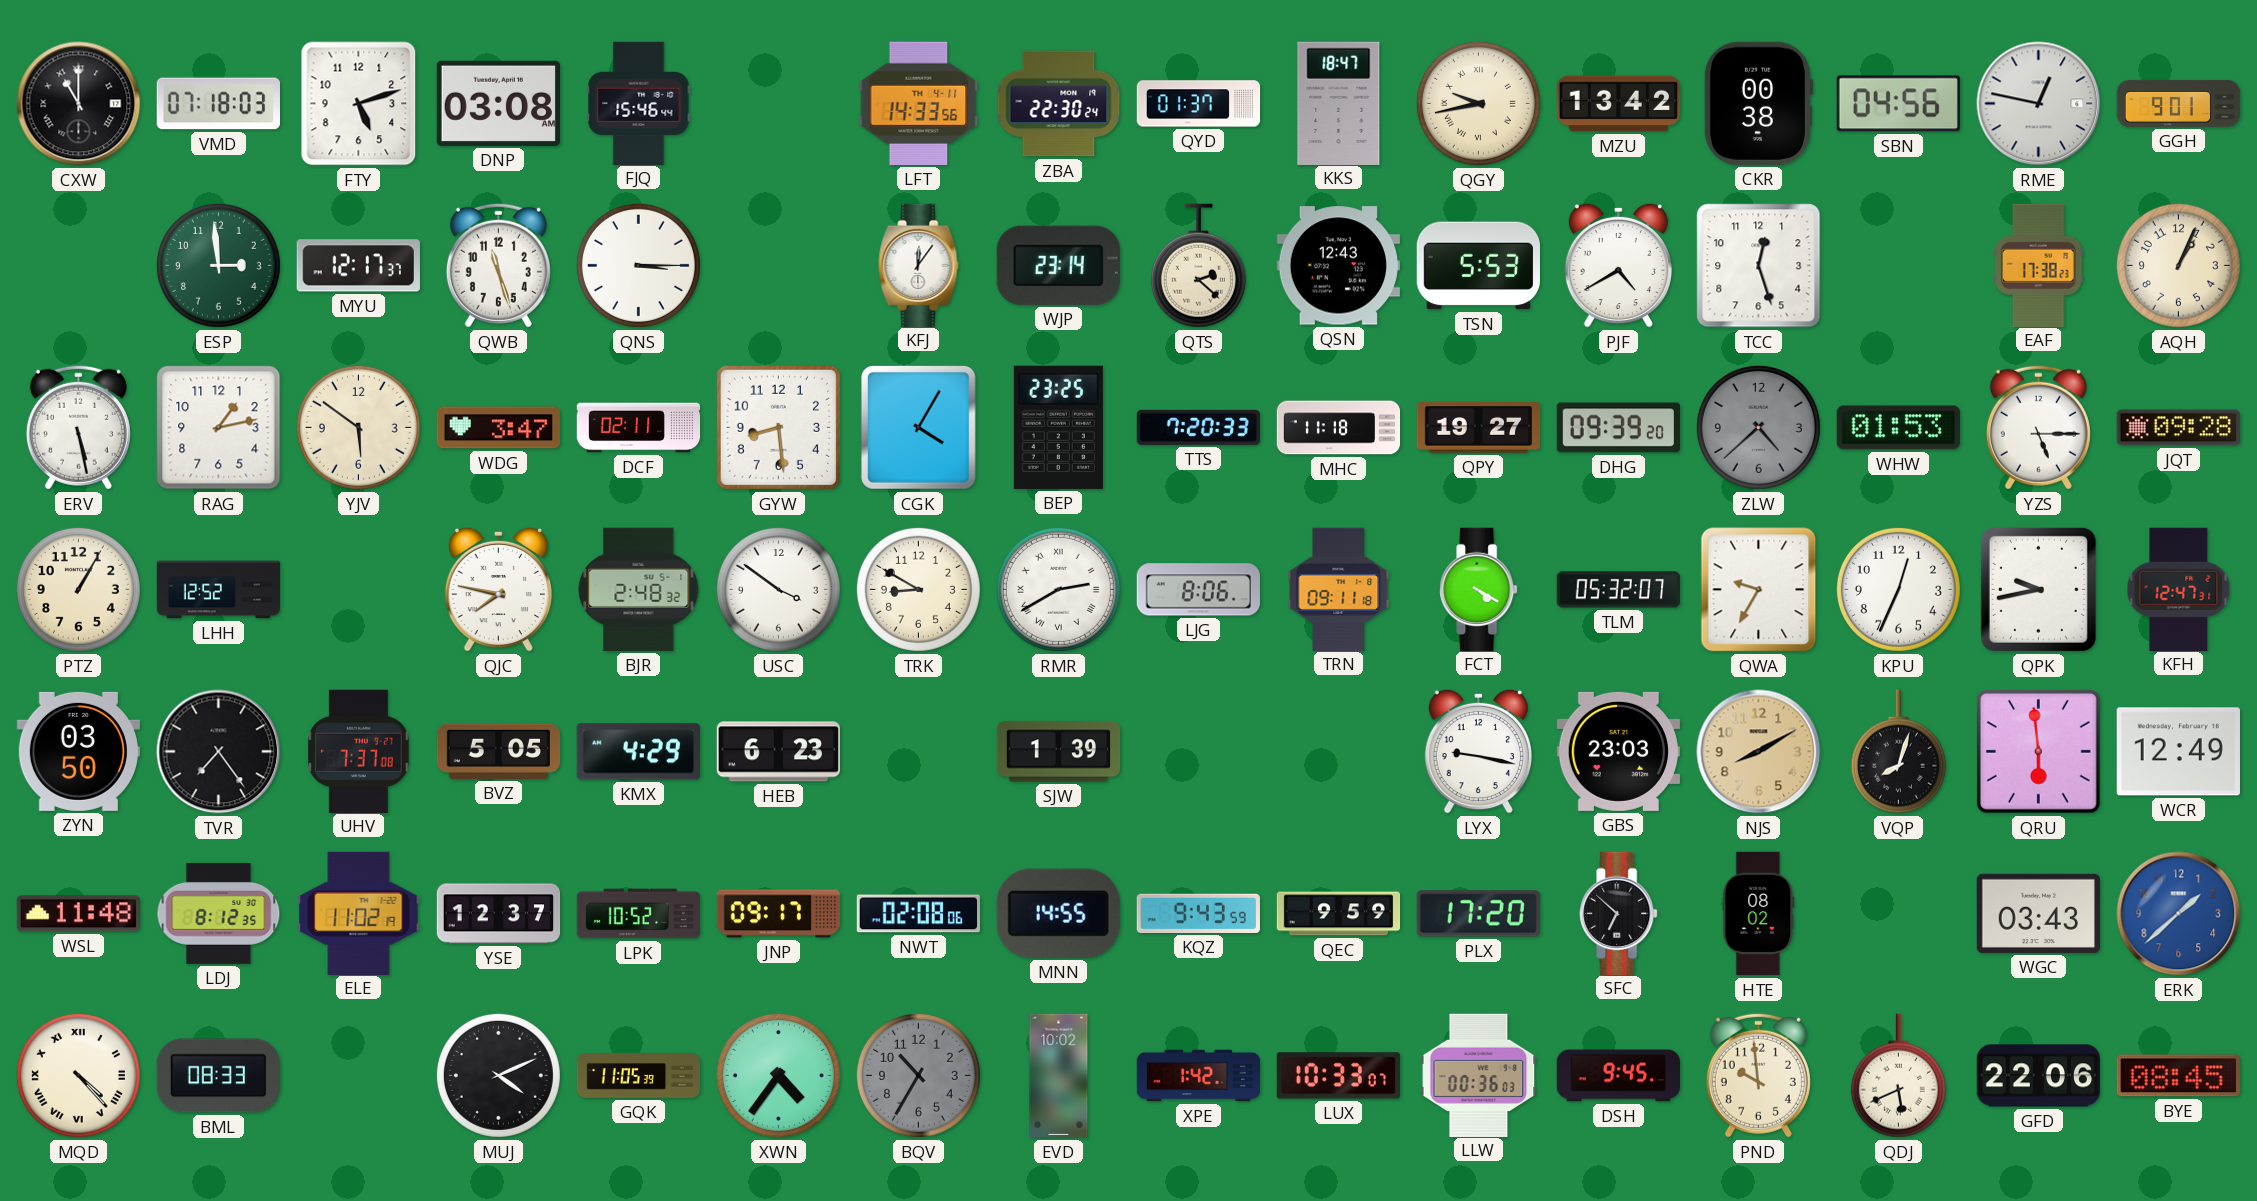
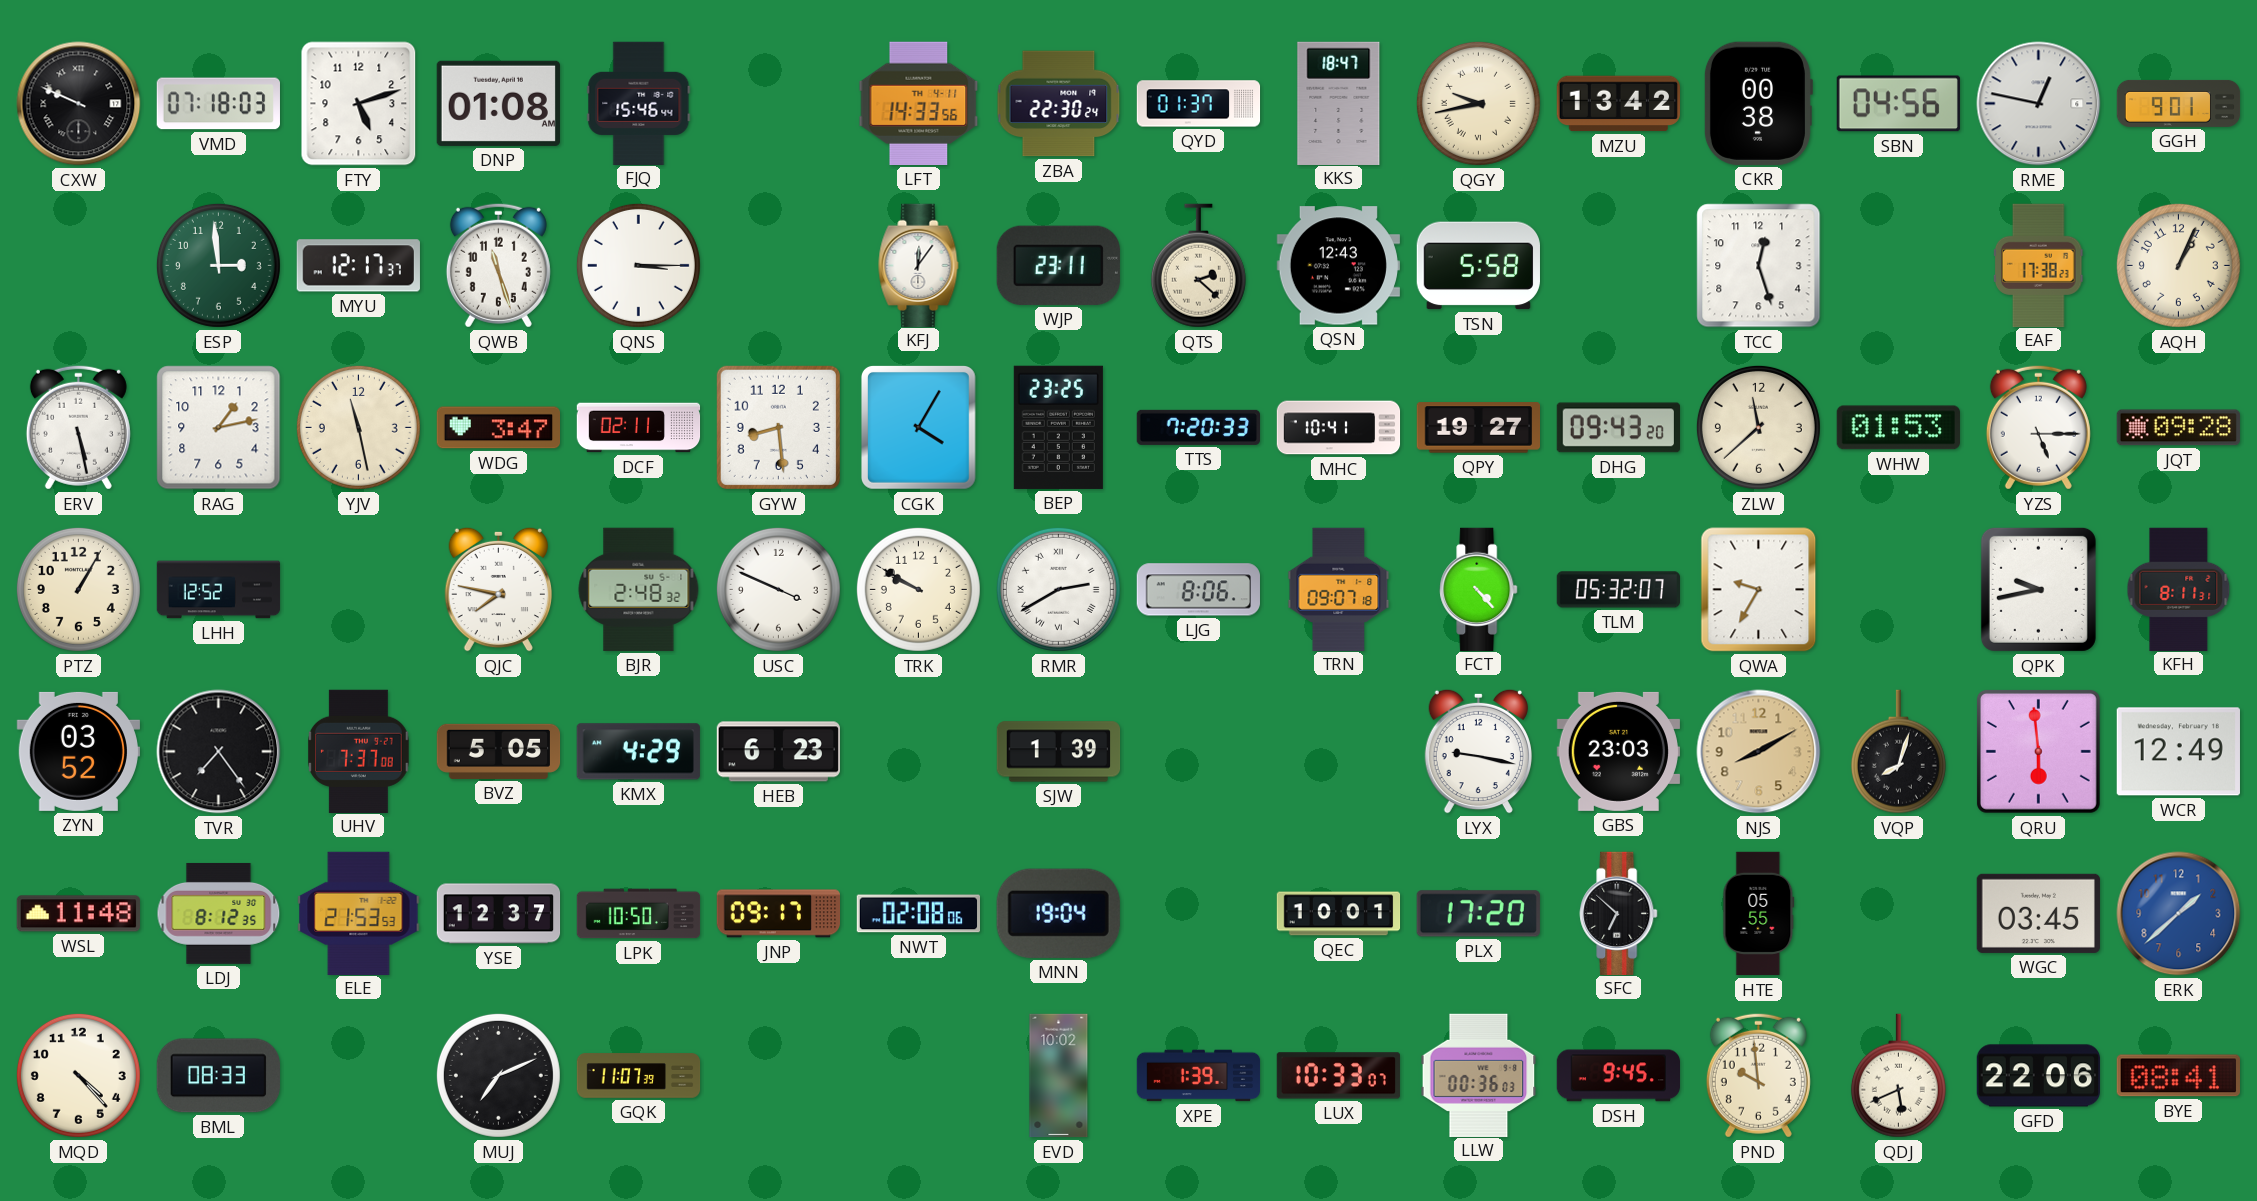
CXW: 11:00 -> 9:49
DNP: 03:08 -> 01:08
WJP: 23:14 -> 23:11
TSN: 5:53 -> 5:58
PJF: 4:40 -> none
YJV: 5:51 -> 11:28
MHC: 11:18 -> 10:41
DHG: 09:39 -> 09:43
ZLW: 4:38 -> 11:38
ZLW dial: grey -> cream
USC: 3:51 -> 3:49
TRK: 8:50 -> 9:50
TRN: 09:11 -> 09:07
FCT: 4:20 -> 4:23
KPU: 12:34 -> none
KFH: 12:47 -> 8:11
ZYN: 03:50 -> 03:52
ELE: 11:02 -> 21:53
LPK: 10:52 -> 10:50
MNN: 14:55 -> 19:04
KQZ: 9:43 -> none
QEC: 9:59 -> 10:01
HTE: 08:02 -> 05:55
WGC: 03:43 -> 03:45
MQD numerals: Roman -> Arabic
MUJ: 4:11 -> 7:11
GQK: 11:05 -> 11:07
XWN: 4:36 -> none
BQV: 10:35 -> none
XPE: 1:42 -> 1:39
BYE: 08:45 -> 08:41
